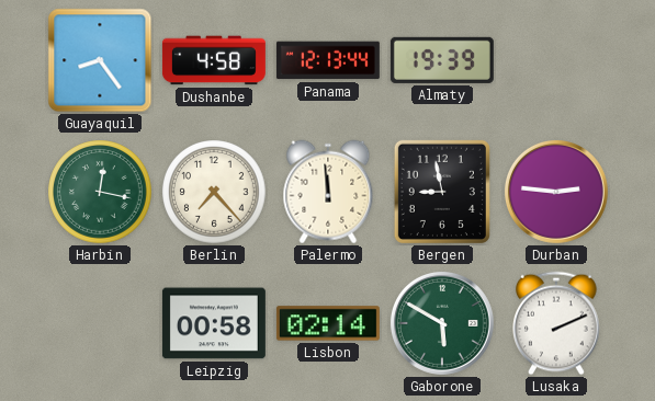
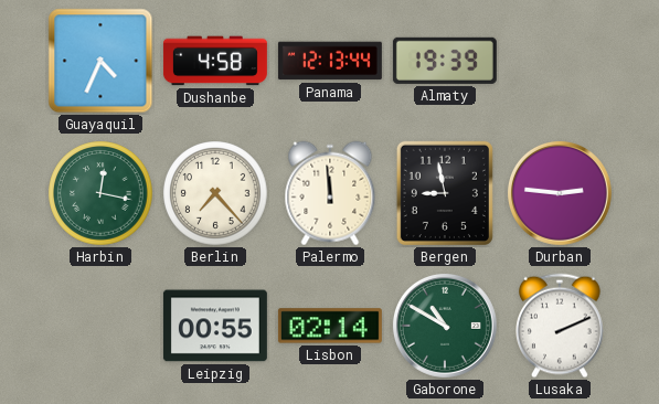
Guayaquil: 8:24 -> 4:34
Leipzig: 00:58 -> 00:55
Gaborone: 5:50 -> 10:50
